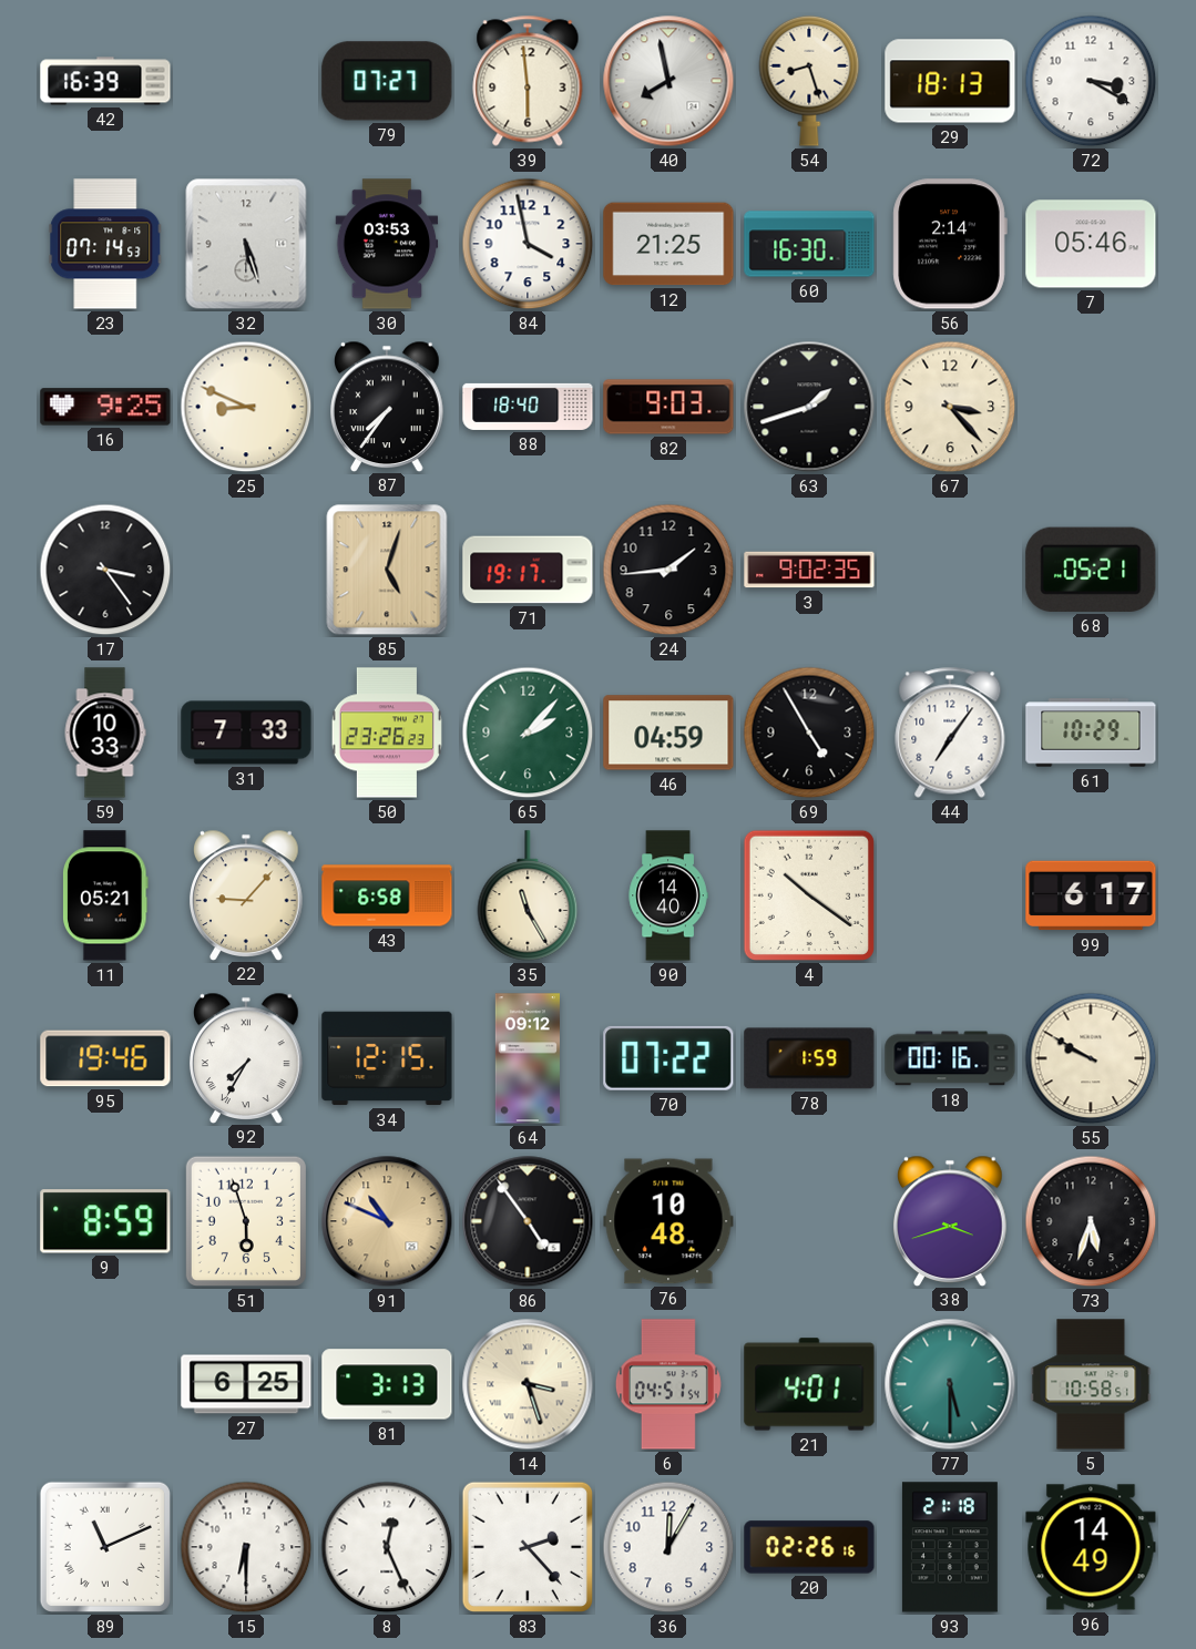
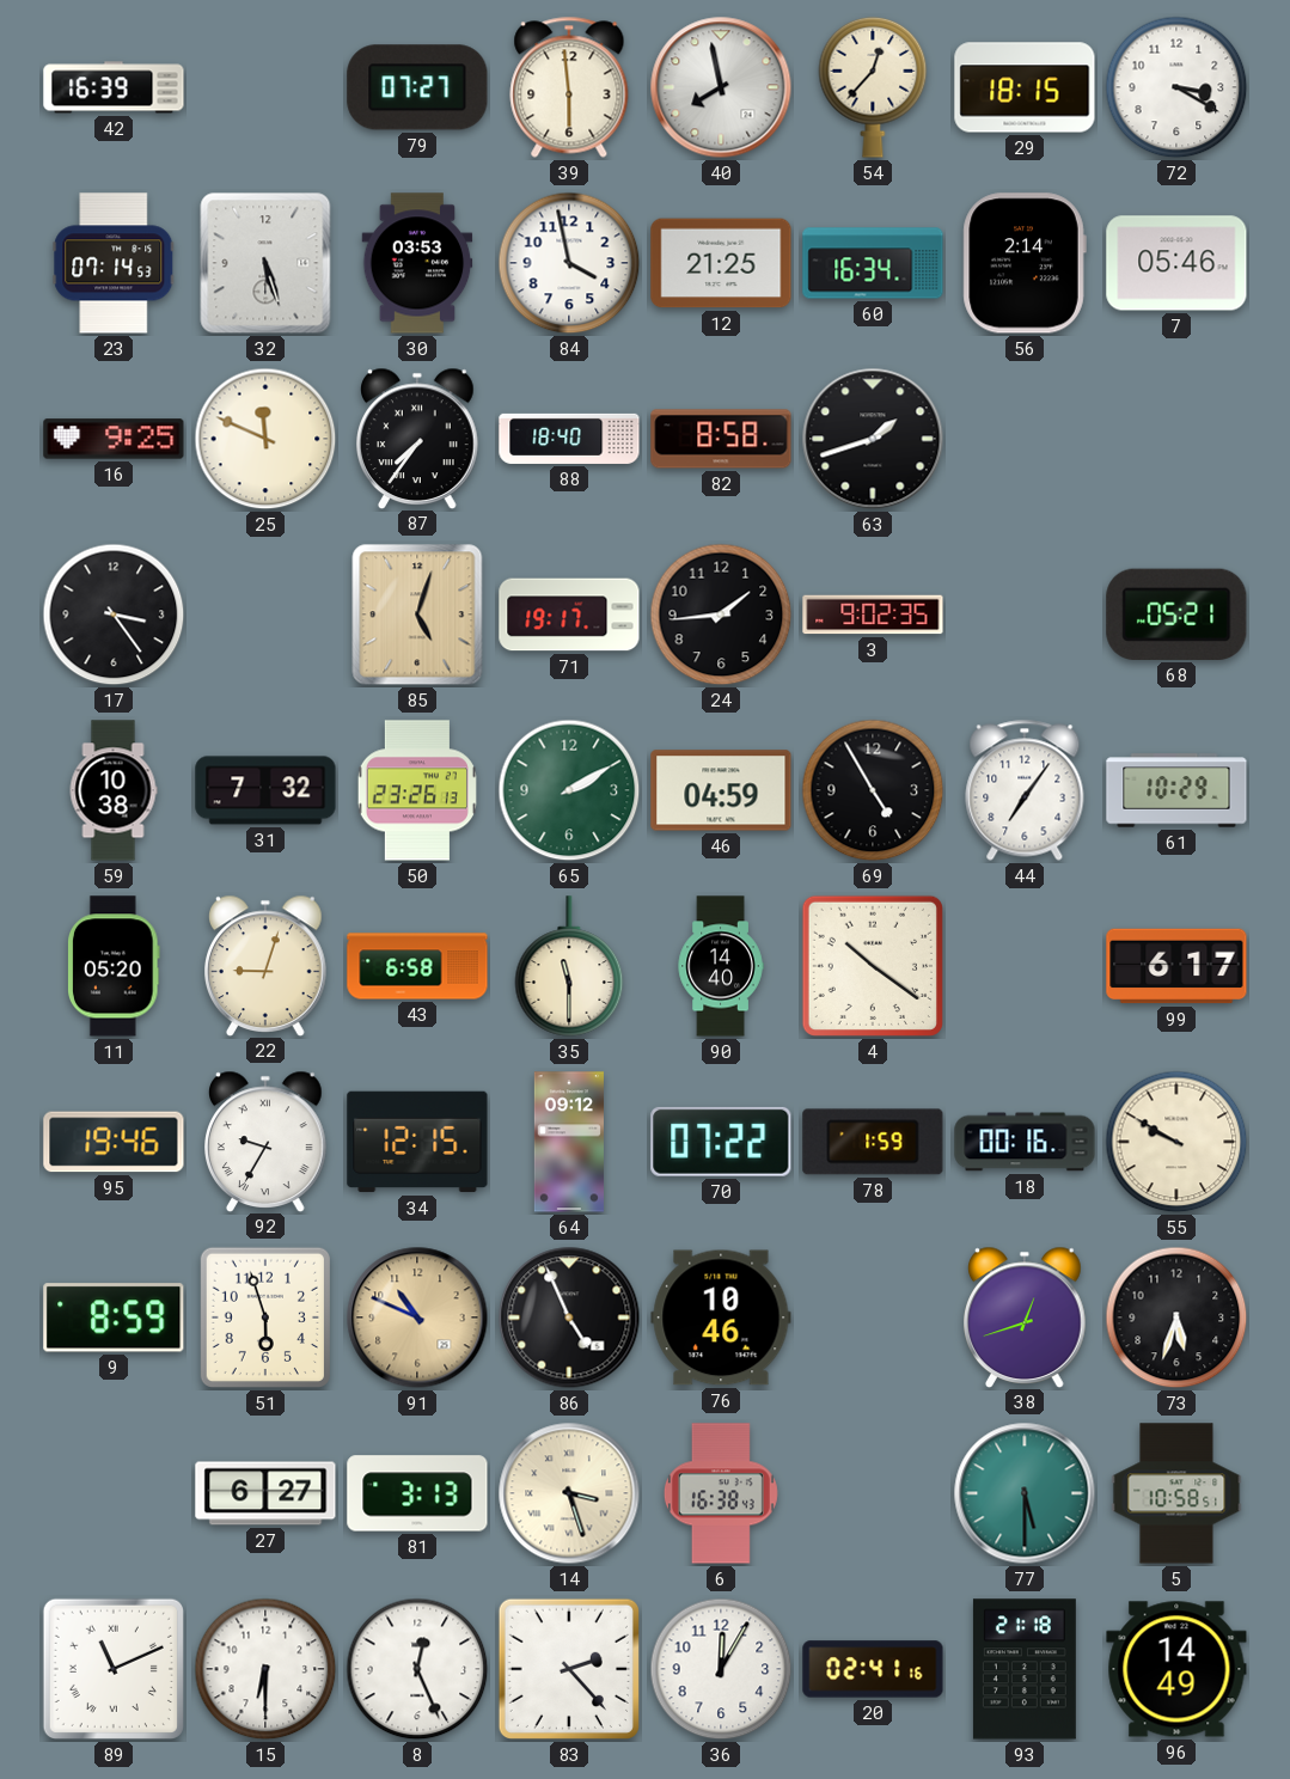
54: 8:27 -> 12:37
29: 18:13 -> 18:15
60: 16:30 -> 16:34
25: 8:49 -> 11:49
82: 9:03 -> 8:58
67: 3:23 -> none
59: 10:33 -> 10:38
31: 7:33 -> 7:32
50: 23:26:23 -> 23:26:13
65: 2:07 -> 2:10
11: 05:21 -> 05:20
22: 9:07 -> 9:03
35: 11:25 -> 11:30
92: 7:35 -> 9:35
86: 4:54 -> 4:56
76: 10:48 -> 10:46
38: 3:42 -> 12:42
27: 6:25 -> 6:27
6: 04:51 -> 16:38
21: 4:01 -> none
20: 02:26 -> 02:41
